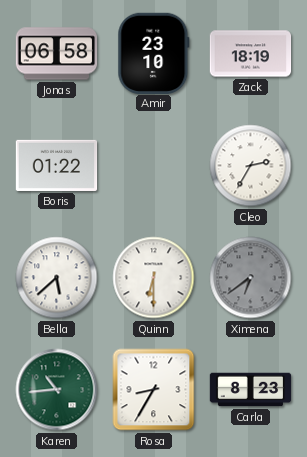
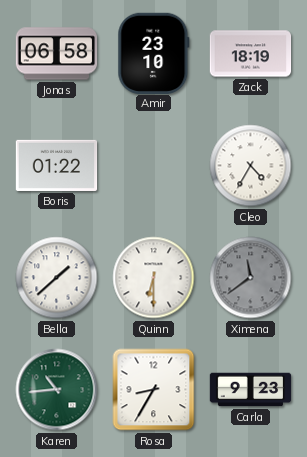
Cleo: 2:35 -> 4:35
Bella: 5:38 -> 1:38
Ximena: 6:39 -> 11:39
Carla: 8:23 -> 9:23
